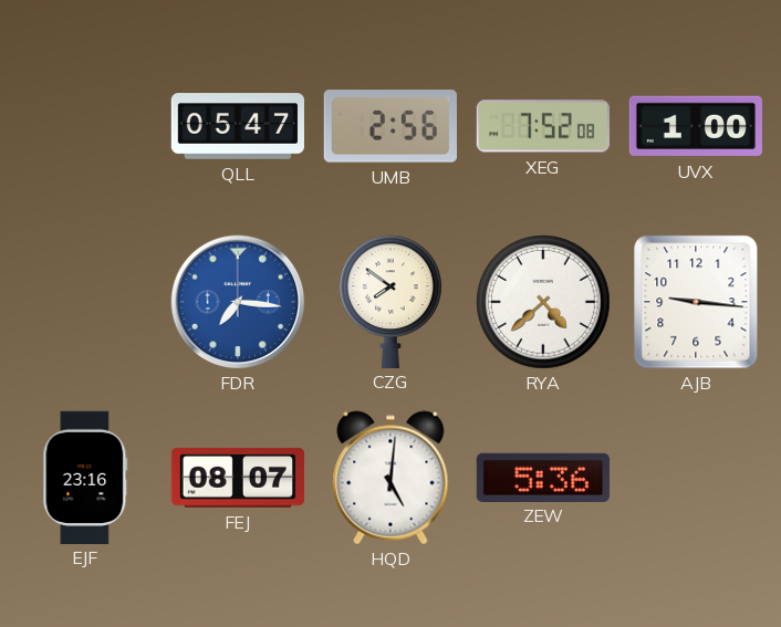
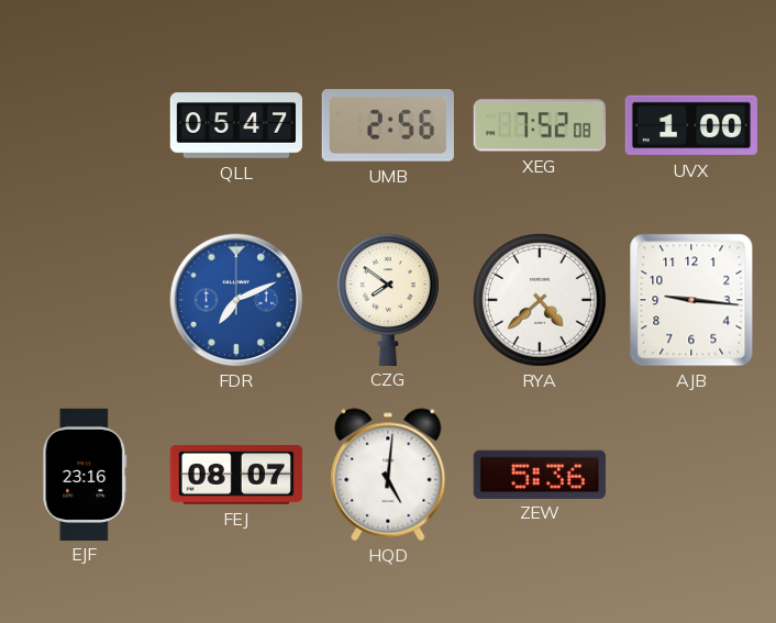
FDR: 7:16 -> 7:11
